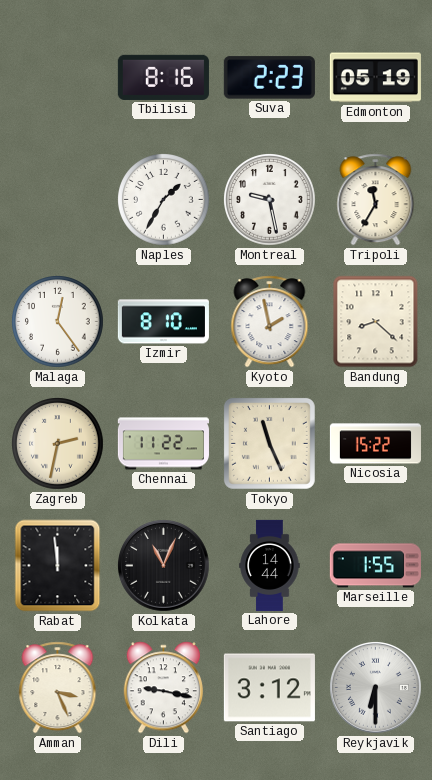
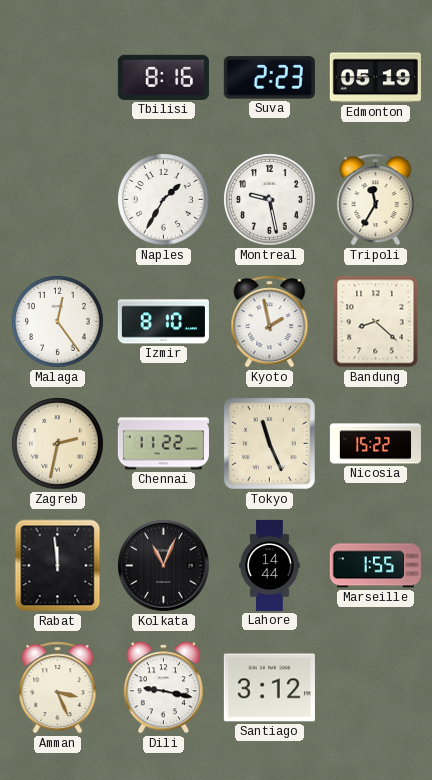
Reykjavik: 6:30 -> none
